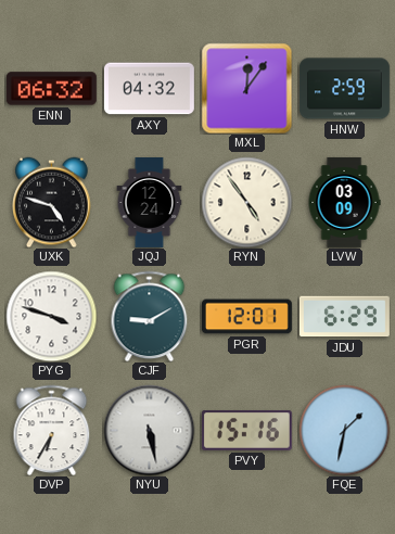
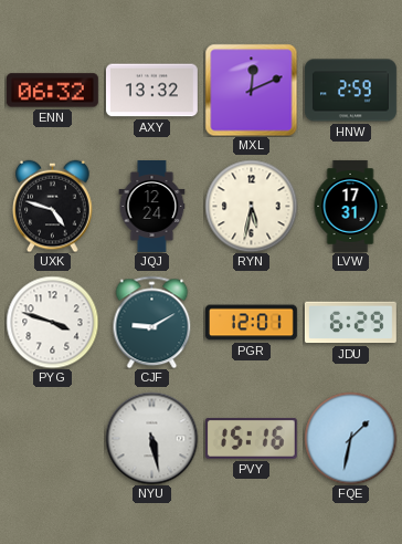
AXY: 04:32 -> 13:32
MXL: 12:06 -> 12:11
RYN: 4:54 -> 5:32
LVW: 03:09 -> 17:31
DVP: 6:35 -> none
